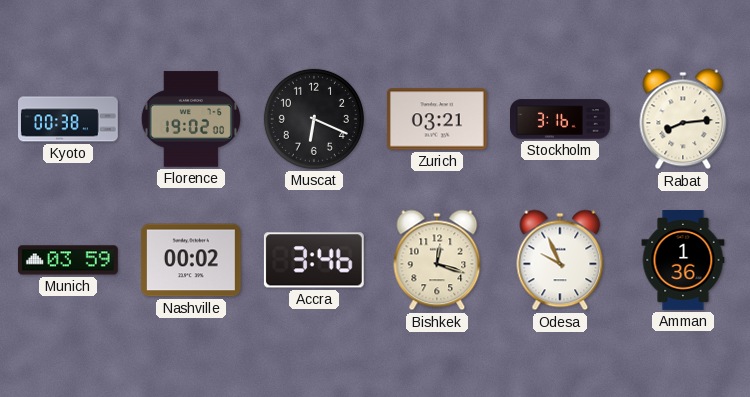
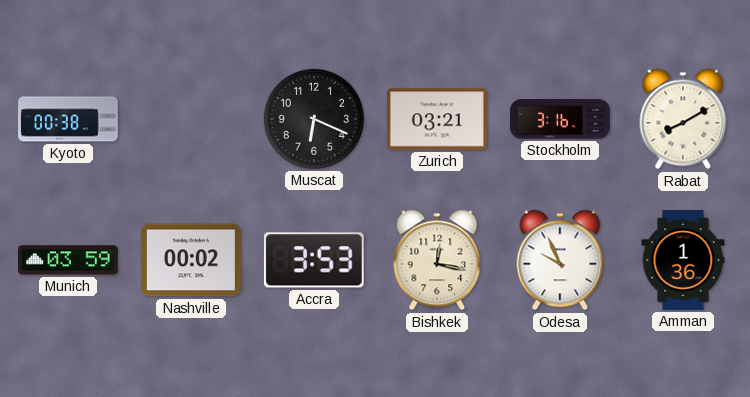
Florence: 19:02 -> none
Rabat: 8:14 -> 8:10
Accra: 3:46 -> 3:53
Bishkek: 12:18 -> 12:17
